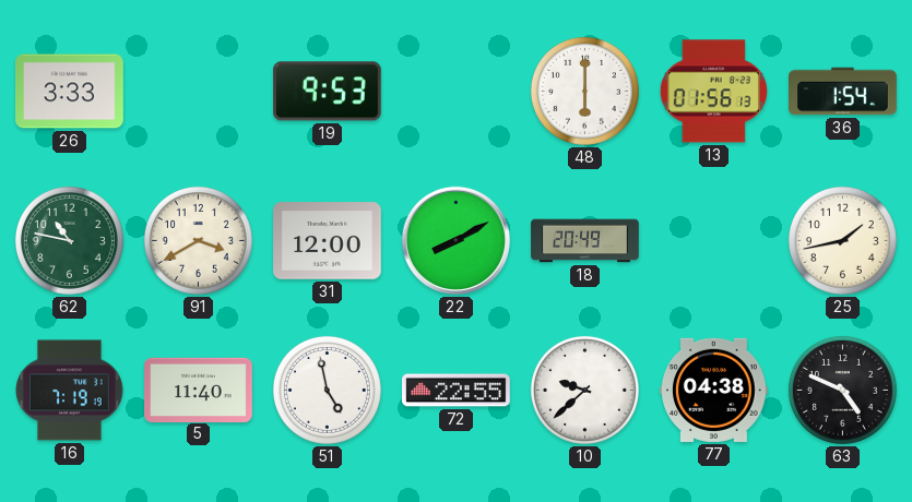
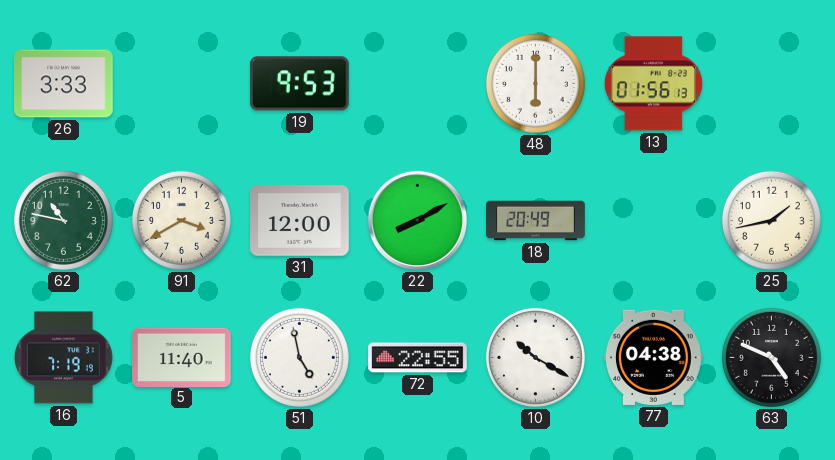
36: 1:54 -> none
10: 9:38 -> 10:20
